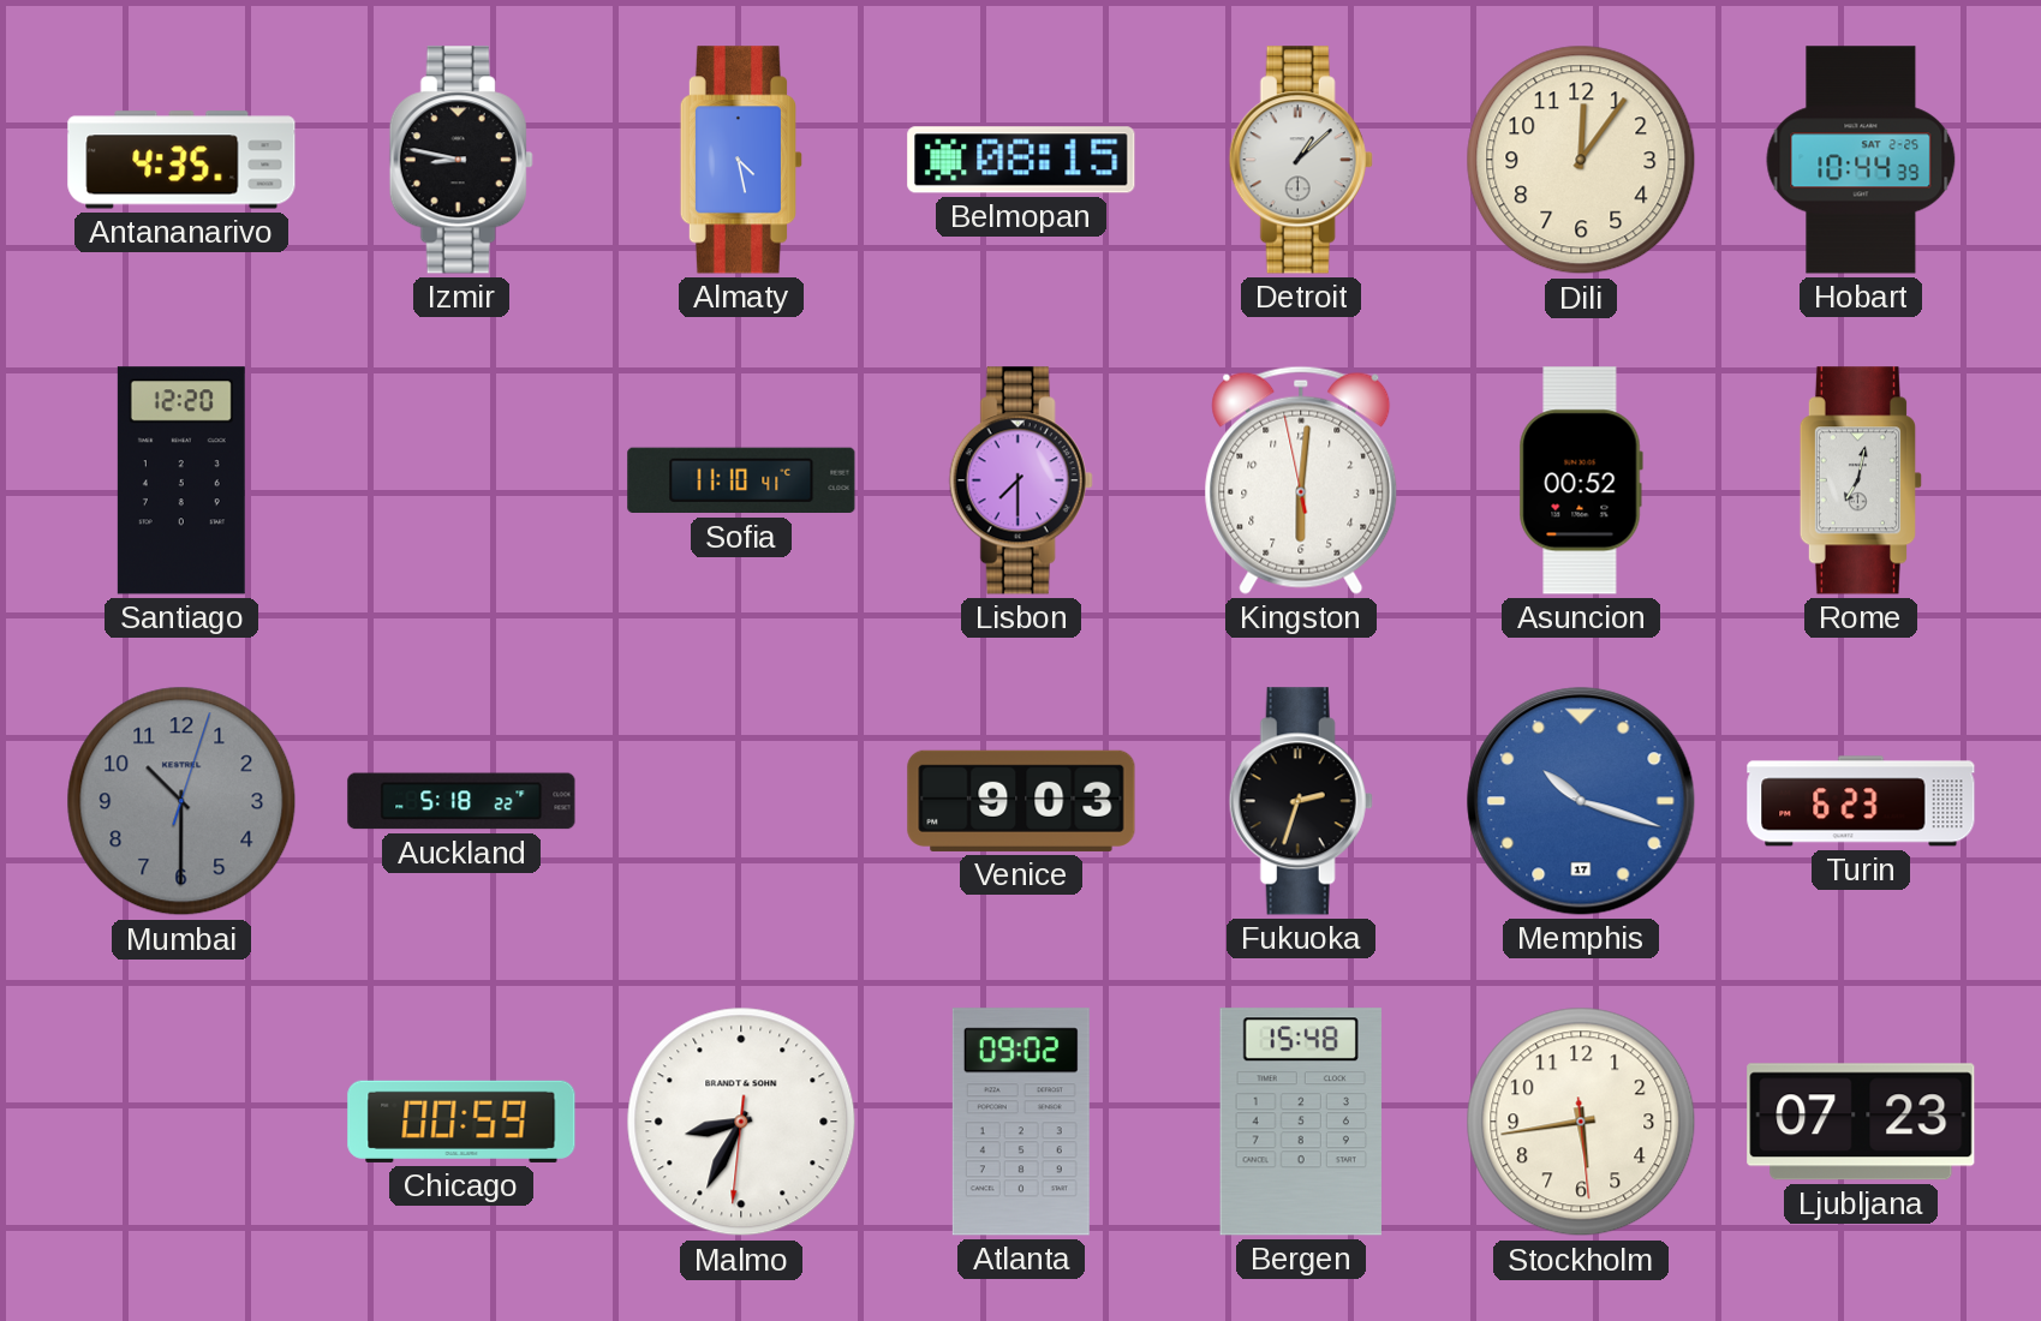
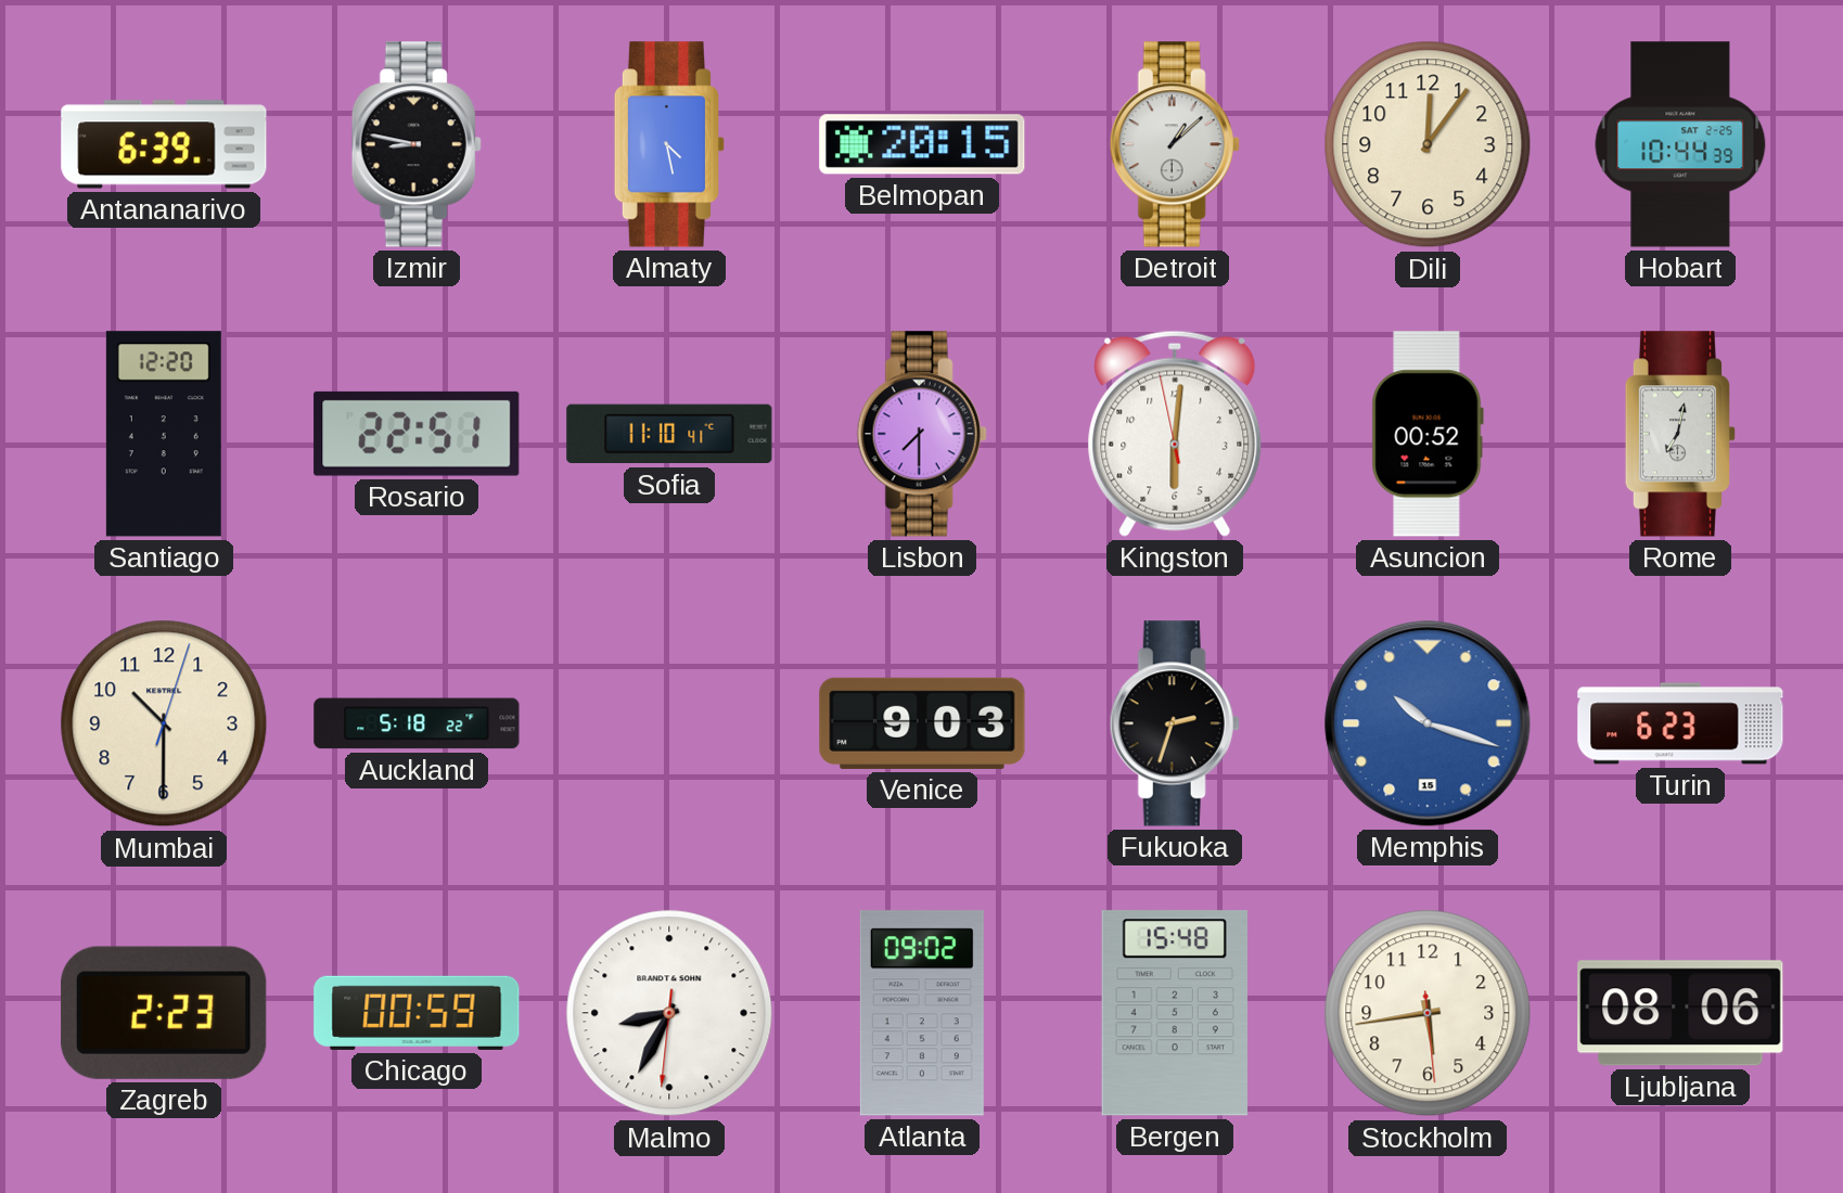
Antananarivo: 4:35 -> 6:39
Belmopan: 08:15 -> 20:15
Rosario: none -> 22:51
Mumbai dial: grey -> cream
Memphis date: 17 -> 15
Zagreb: none -> 2:23
Ljubljana: 07:23 -> 08:06
